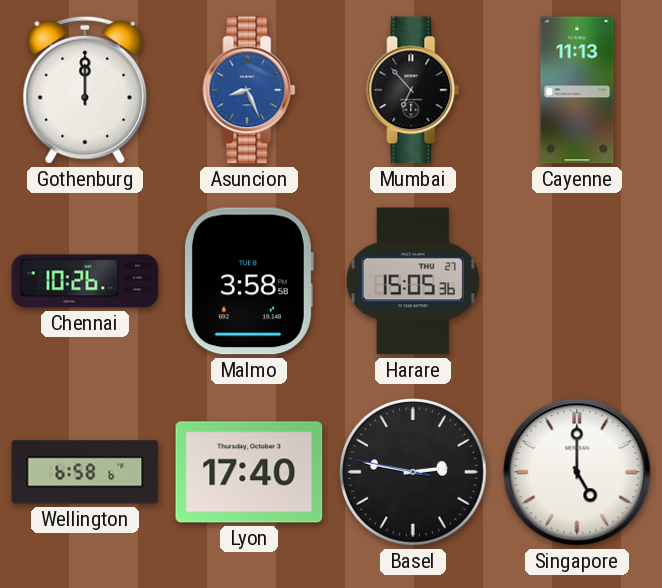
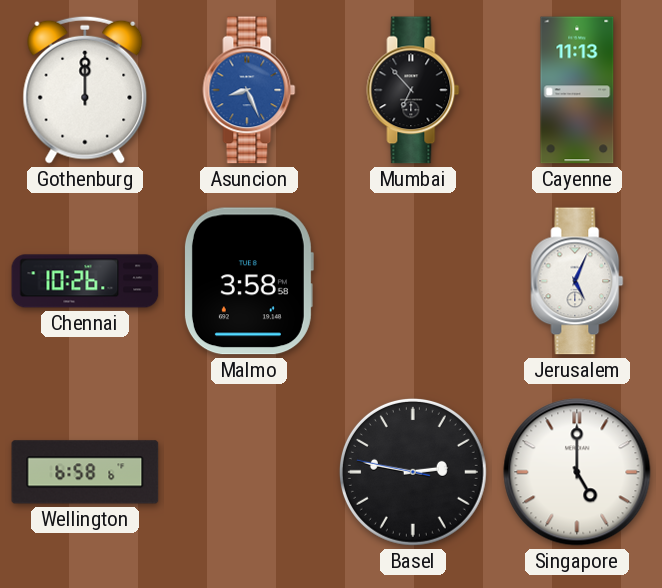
Harare: 15:05 -> none
Jerusalem: none -> 5:04
Lyon: 17:40 -> none
